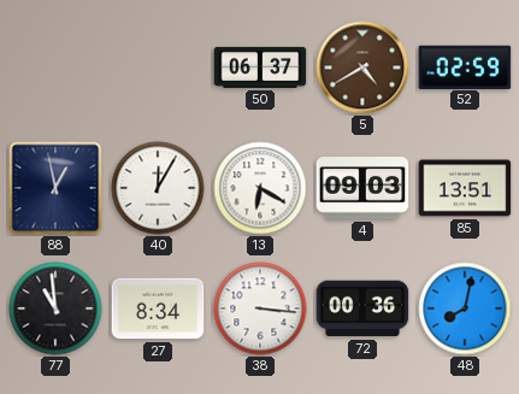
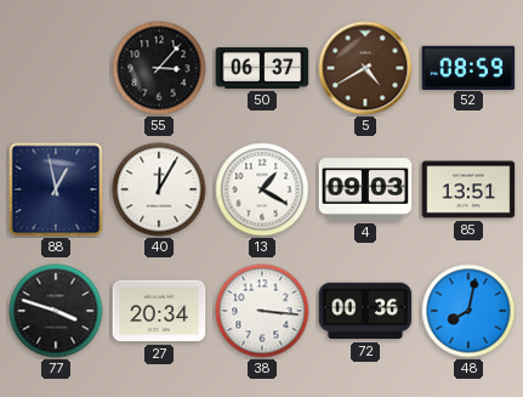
55: none -> 3:07
52: 02:59 -> 08:59
13: 6:20 -> 1:20
77: 10:59 -> 3:48
27: 8:34 -> 20:34
